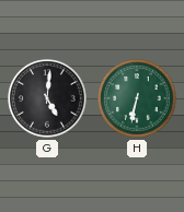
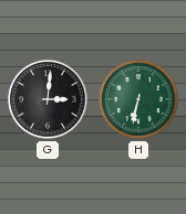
G: 5:01 -> 3:01
